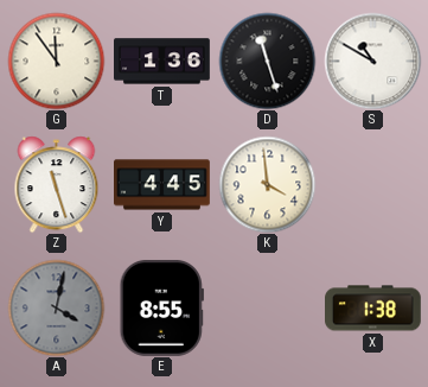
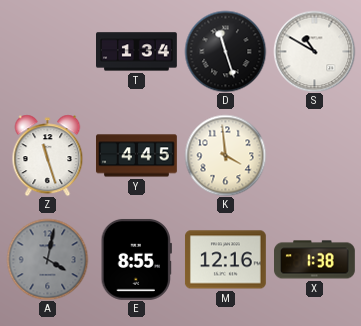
G: 11:54 -> none
T: 1:36 -> 1:34
M: none -> 12:16
